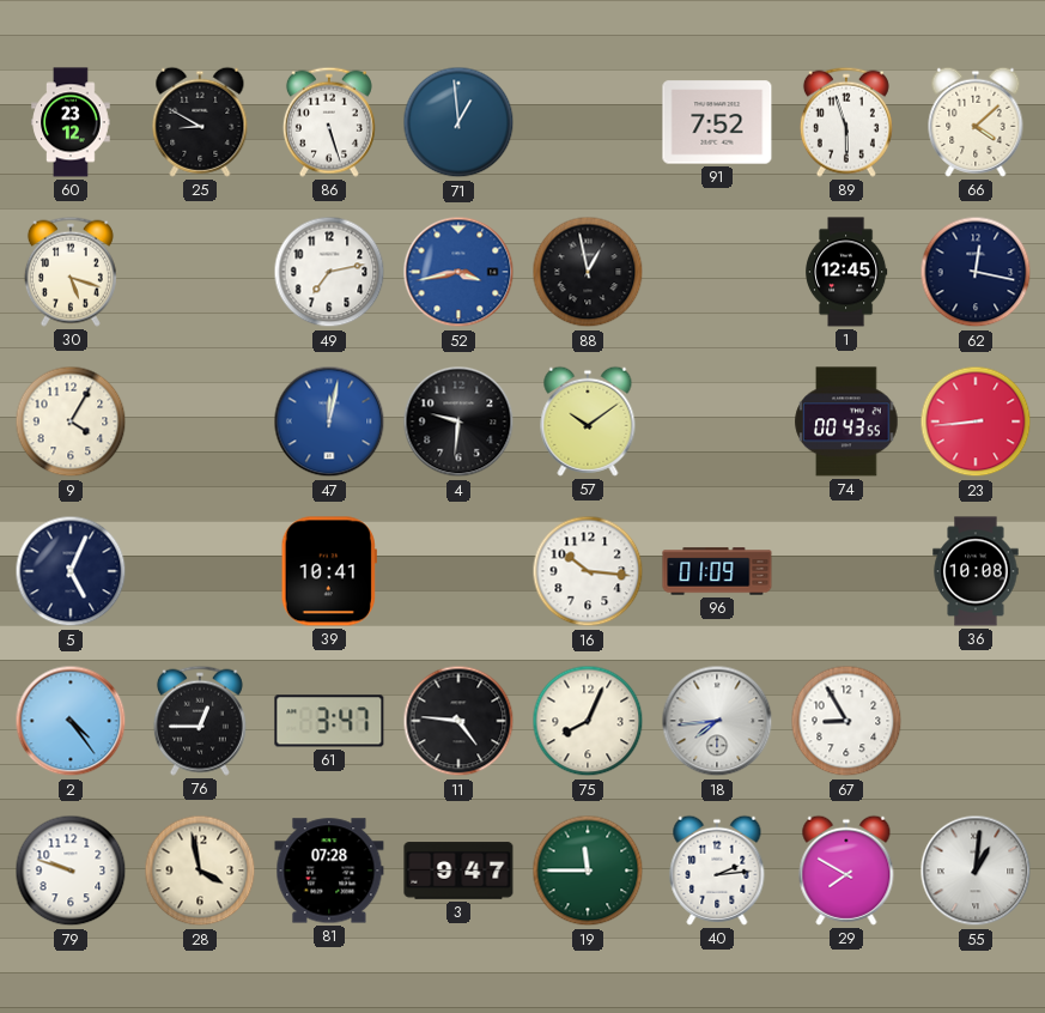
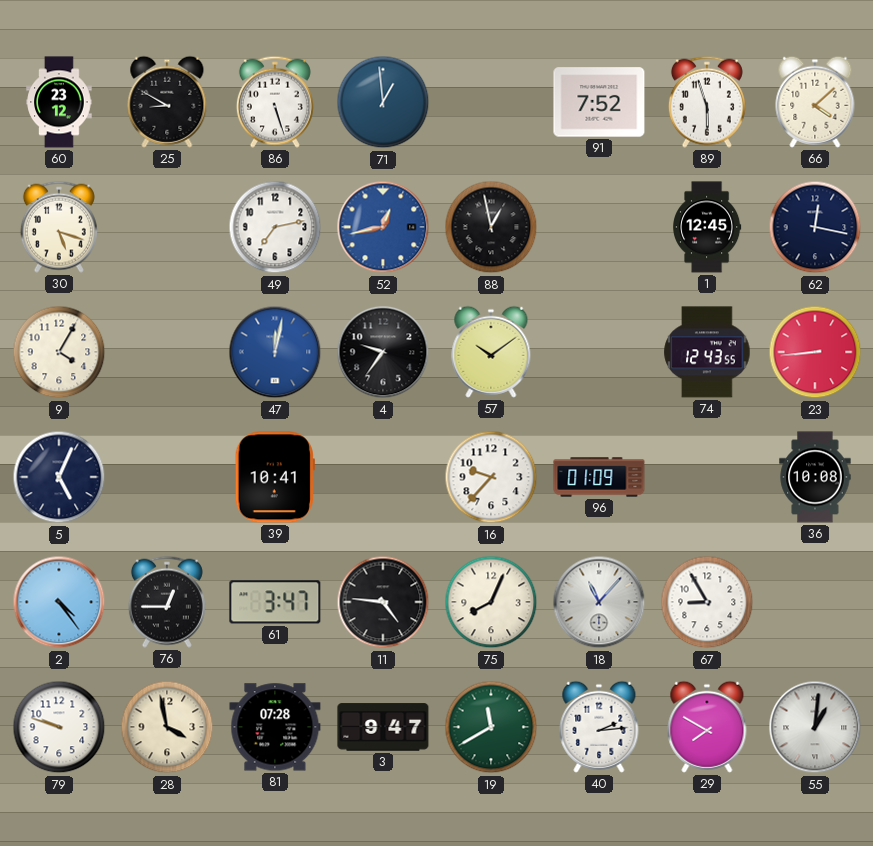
52: 3:43 -> 12:43
4: 9:31 -> 9:36
74: 00:43 -> 12:43
16: 10:16 -> 9:37
18: 7:44 -> 11:07
19: 11:45 -> 11:40
